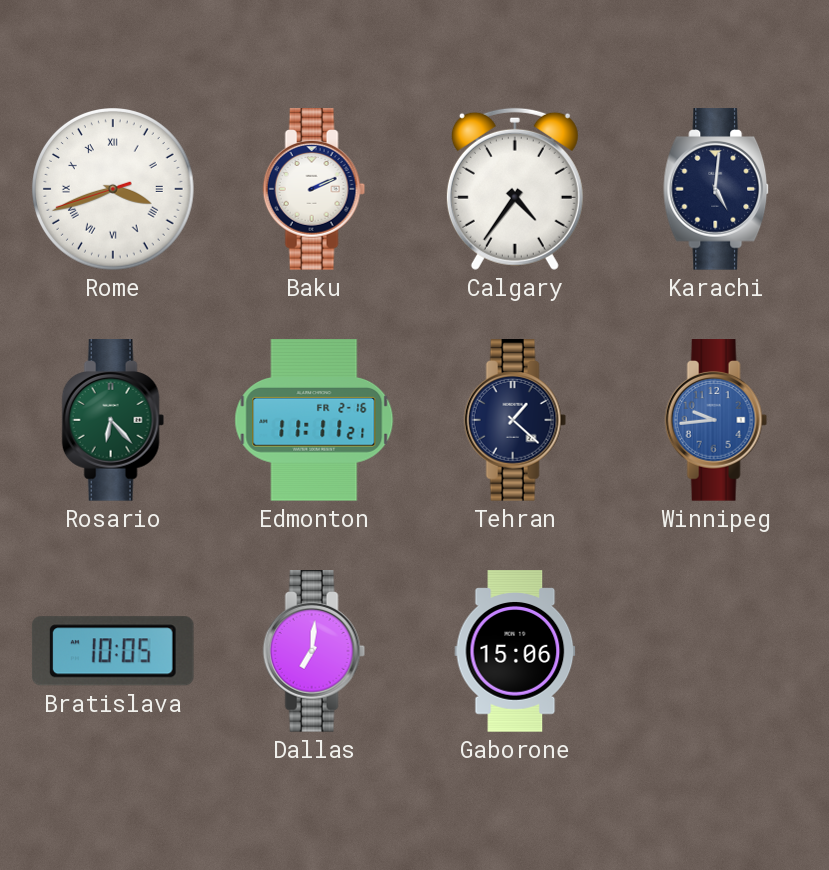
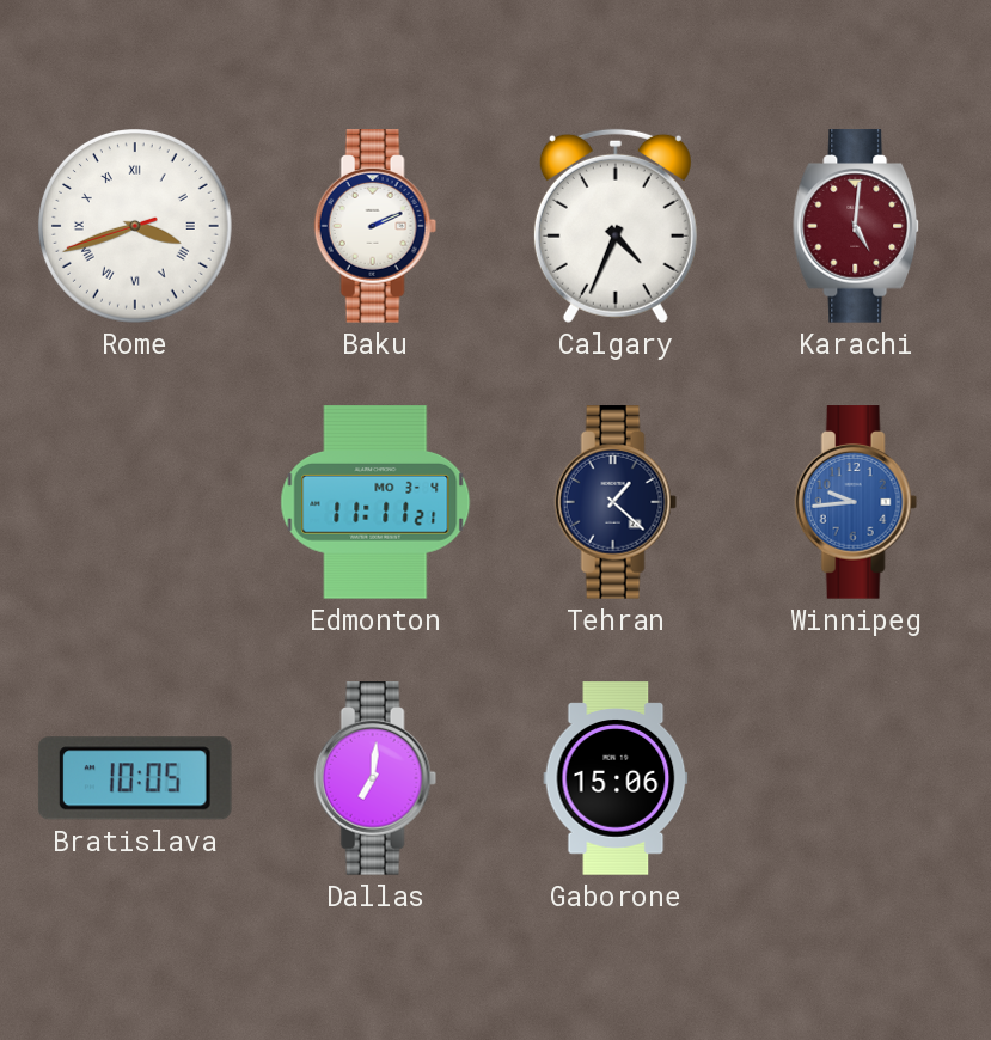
Calgary: 4:36 -> 4:34
Karachi dial: navy -> burgundy
Rosario: 6:23 -> none
Edmonton date: FR 2-16 -> MO 3-4
